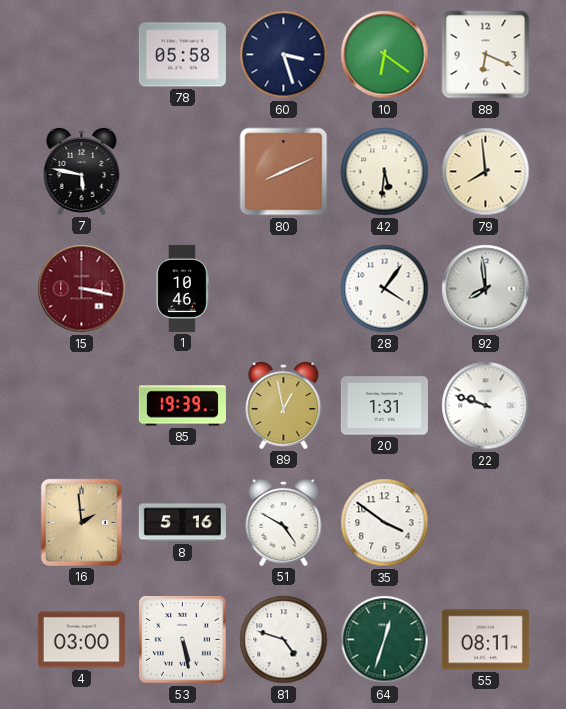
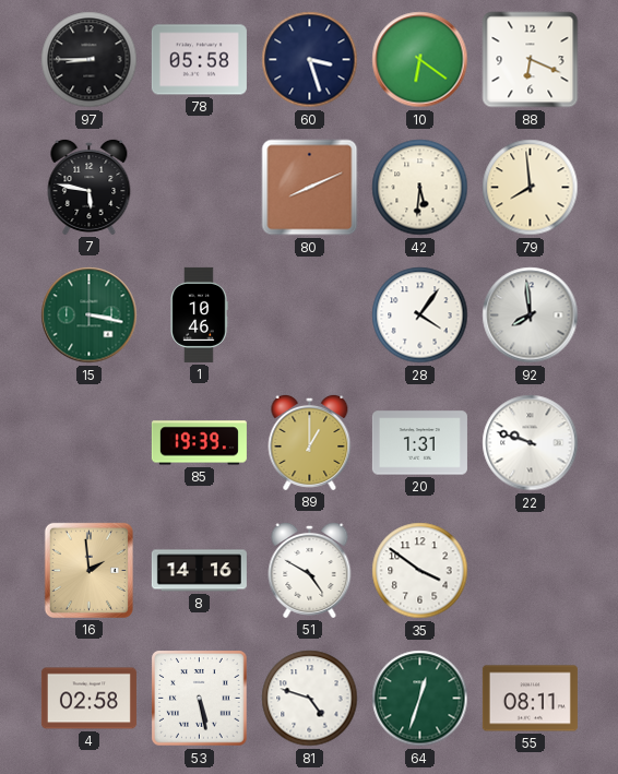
97: none -> 8:45
15 dial: burgundy -> green
89: 12:58 -> 1:00
8: 5:16 -> 14:16
4: 03:00 -> 02:58
